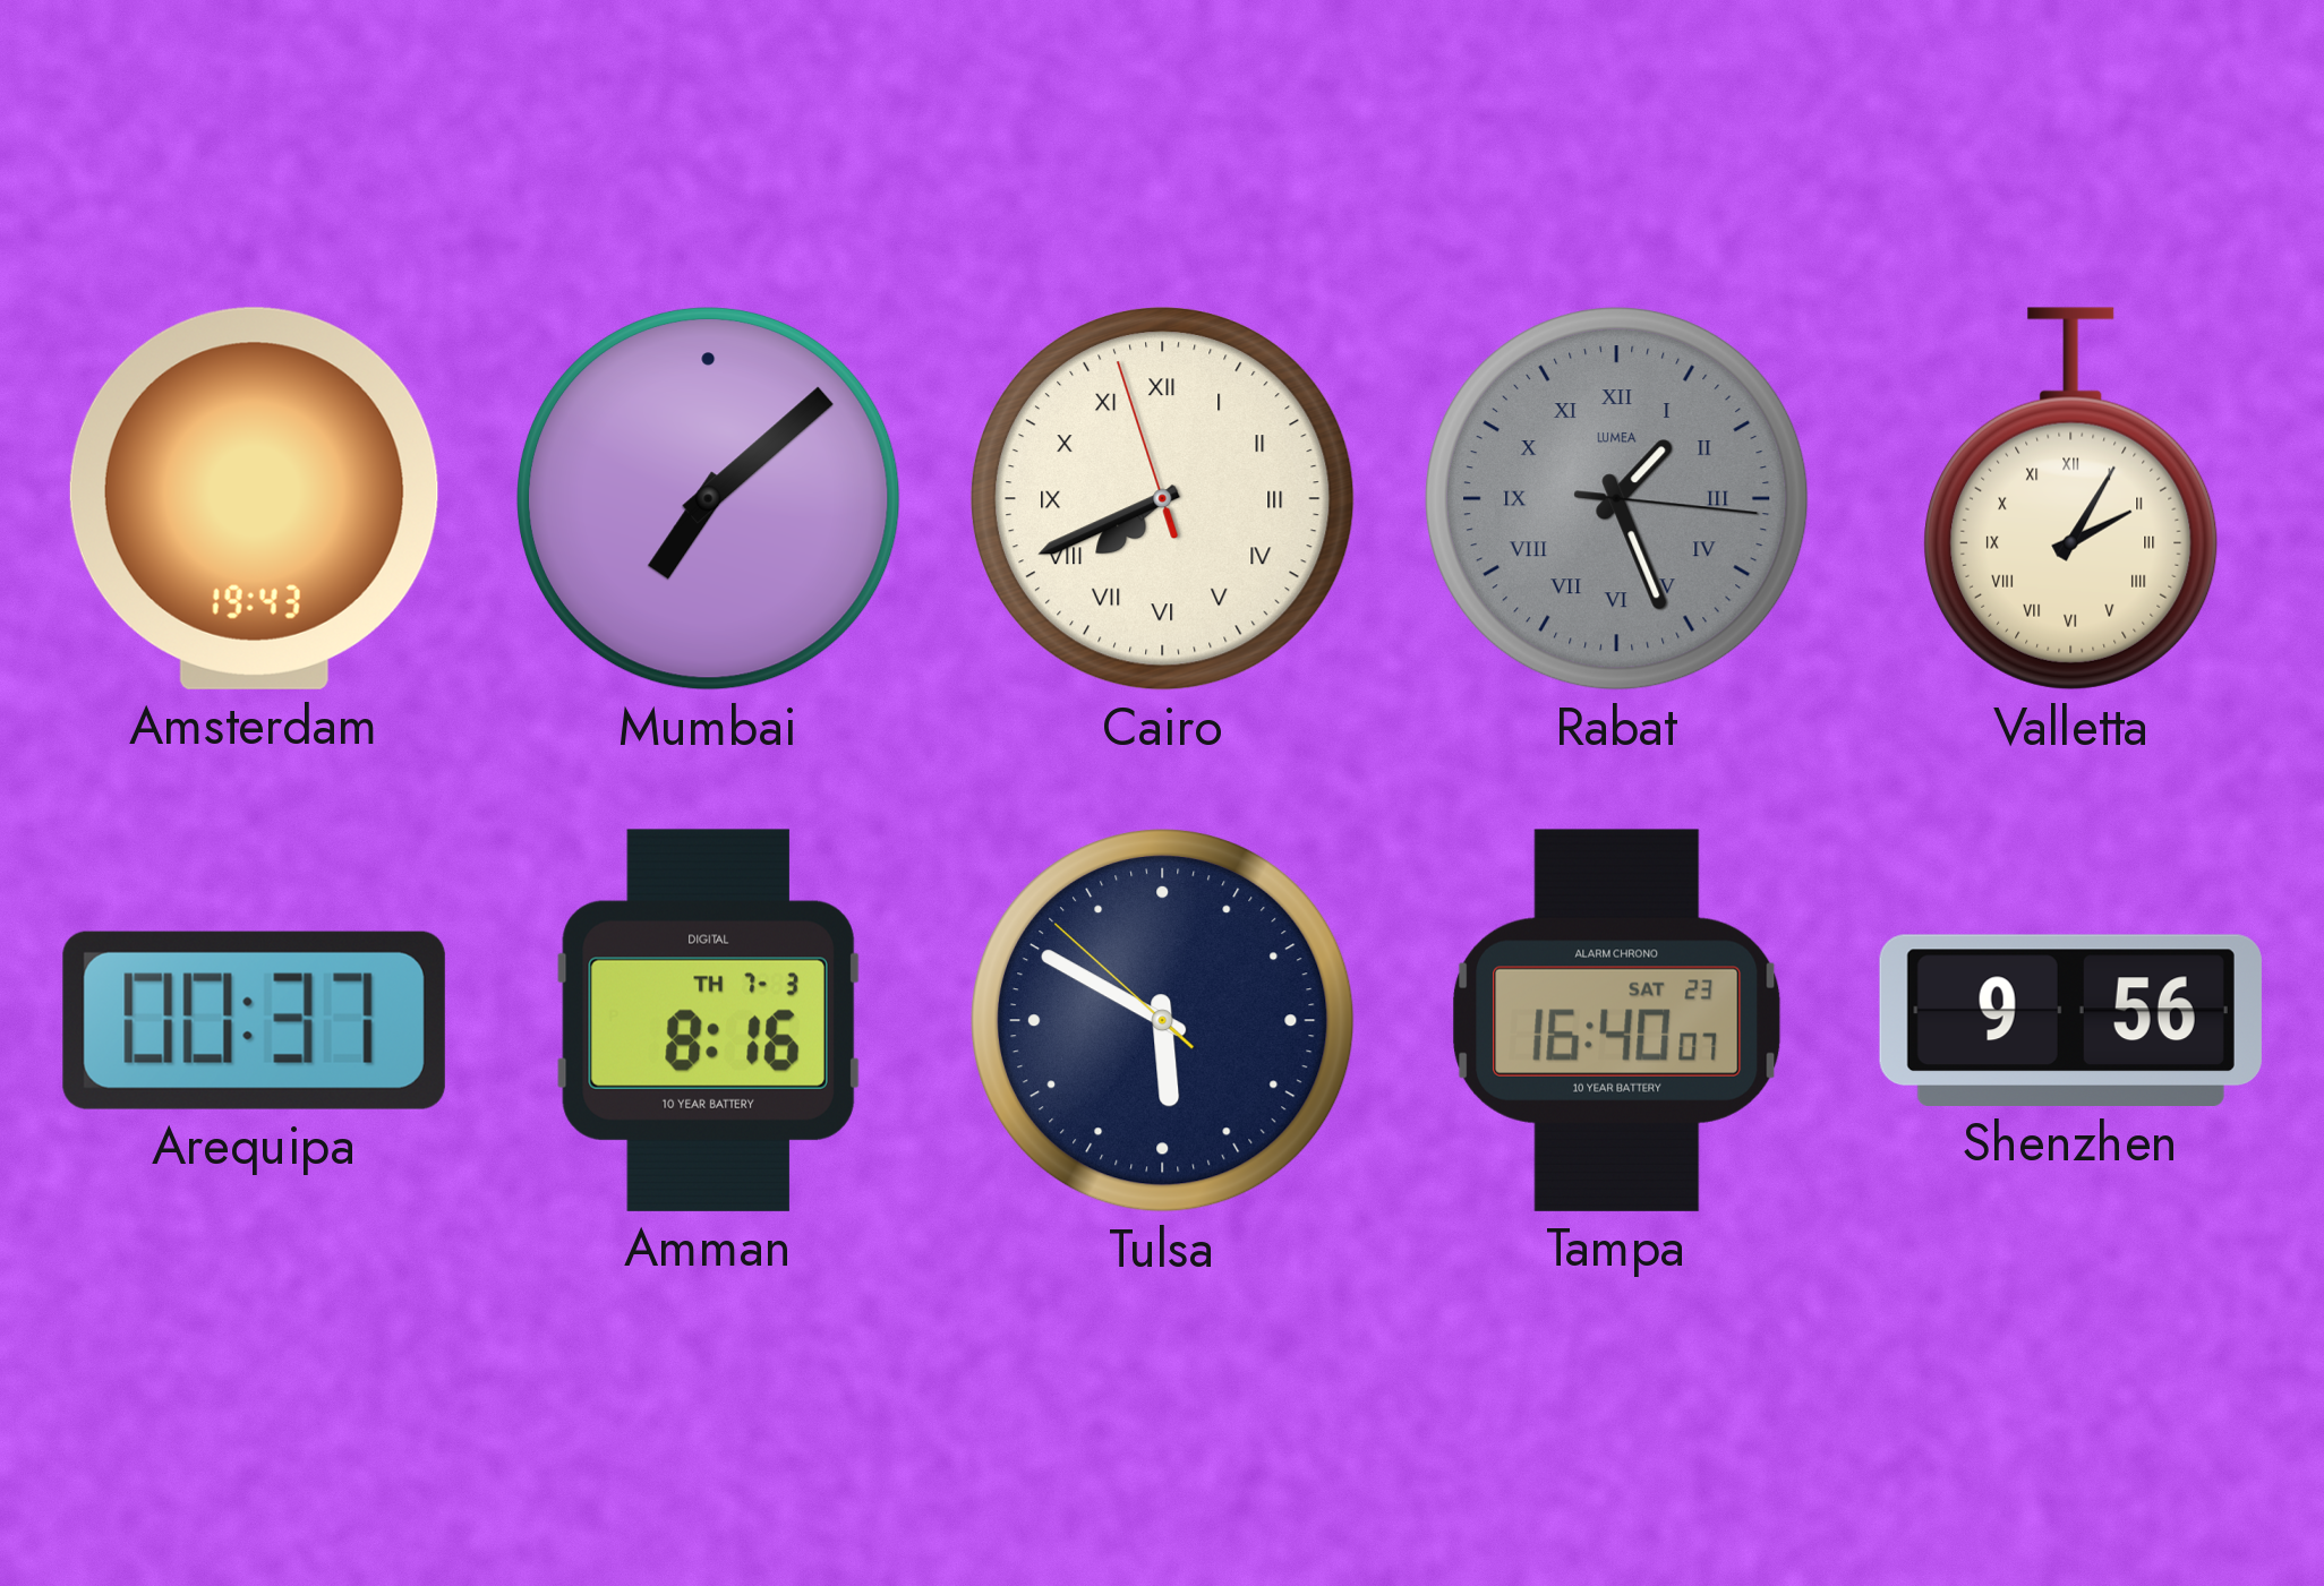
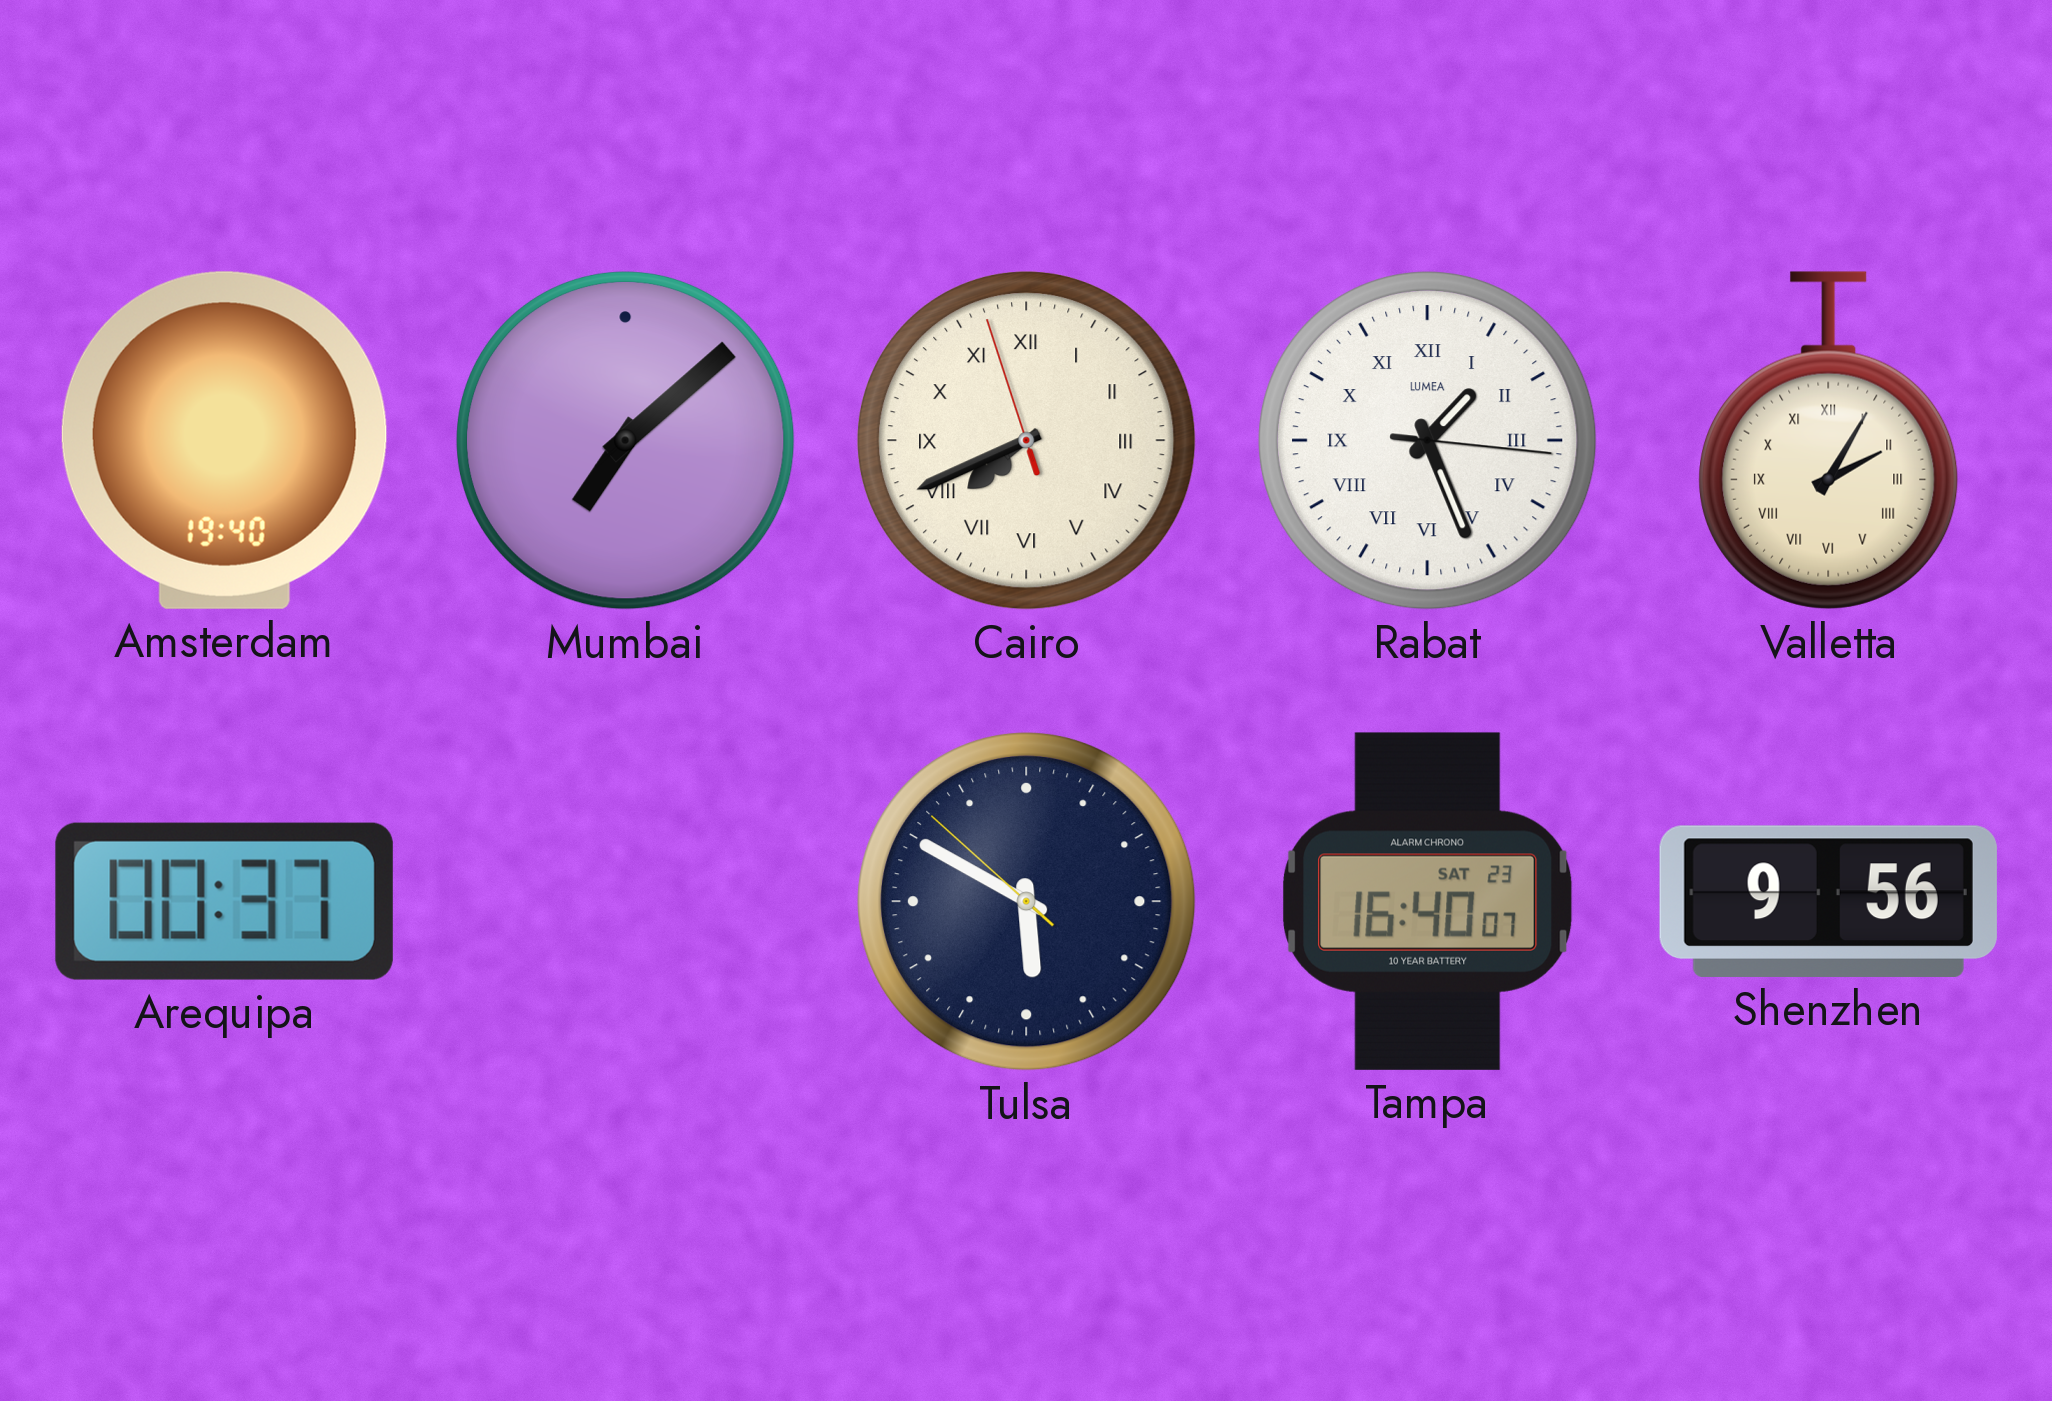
Amsterdam: 19:43 -> 19:40
Rabat dial: grey -> white
Amman: 8:16 -> none
